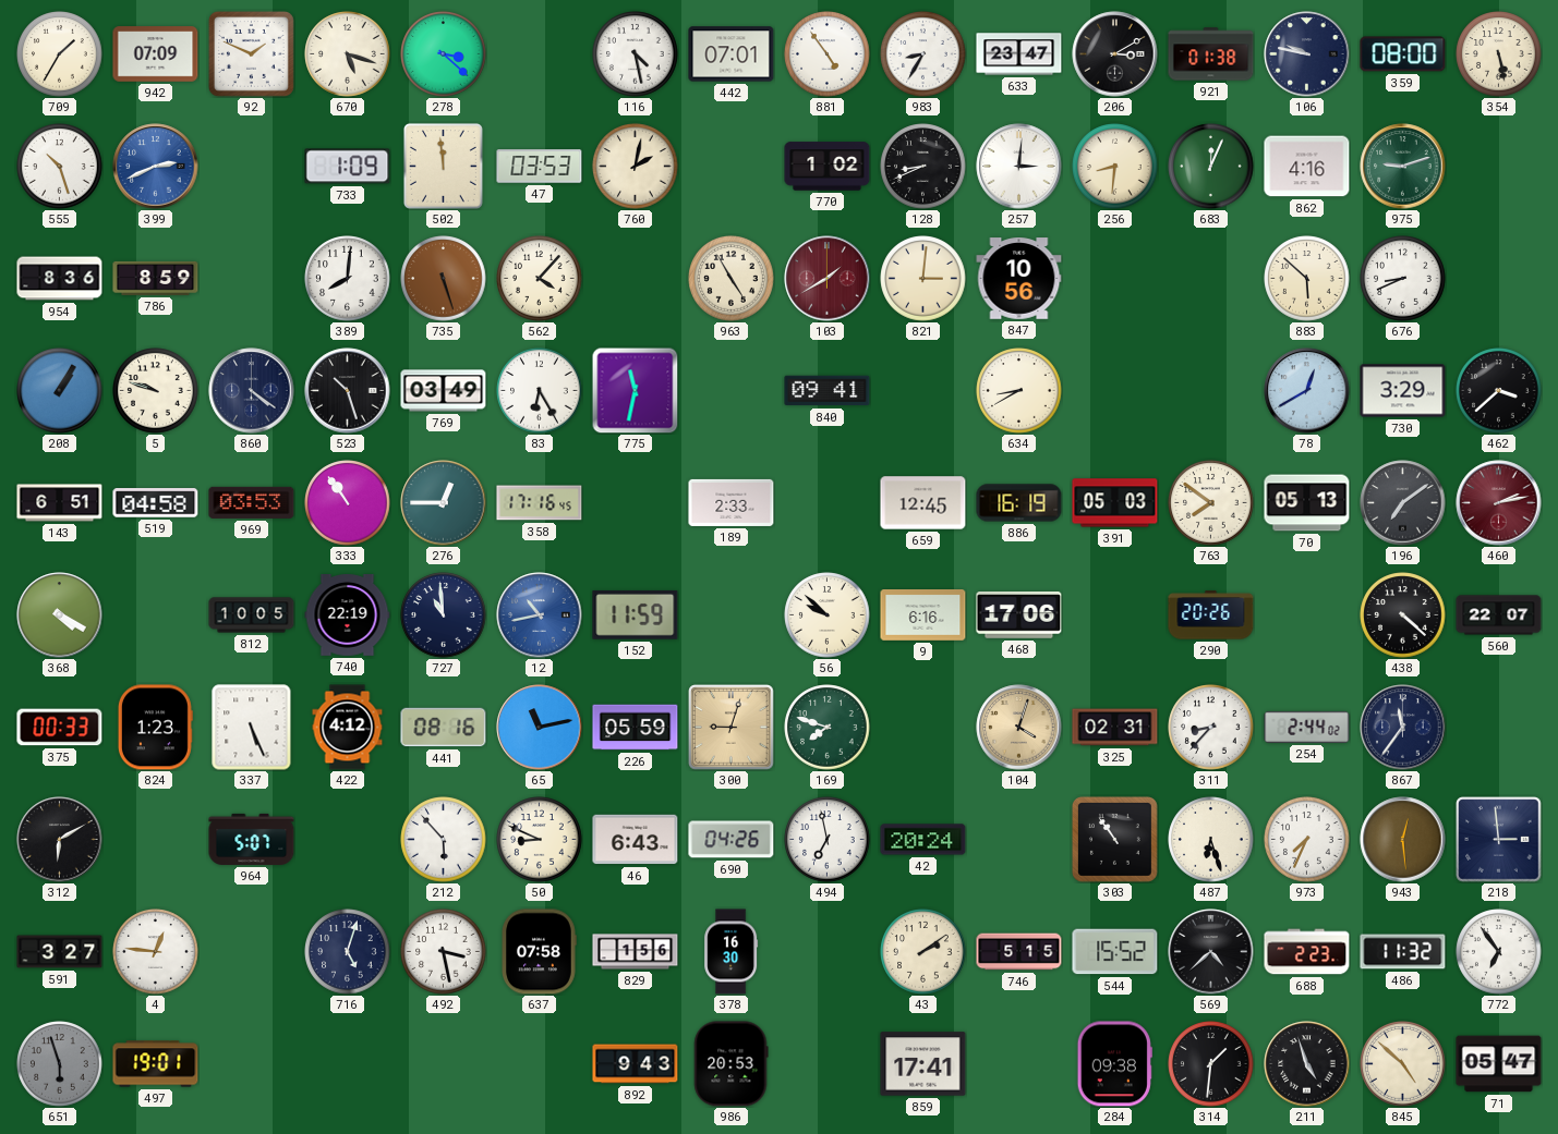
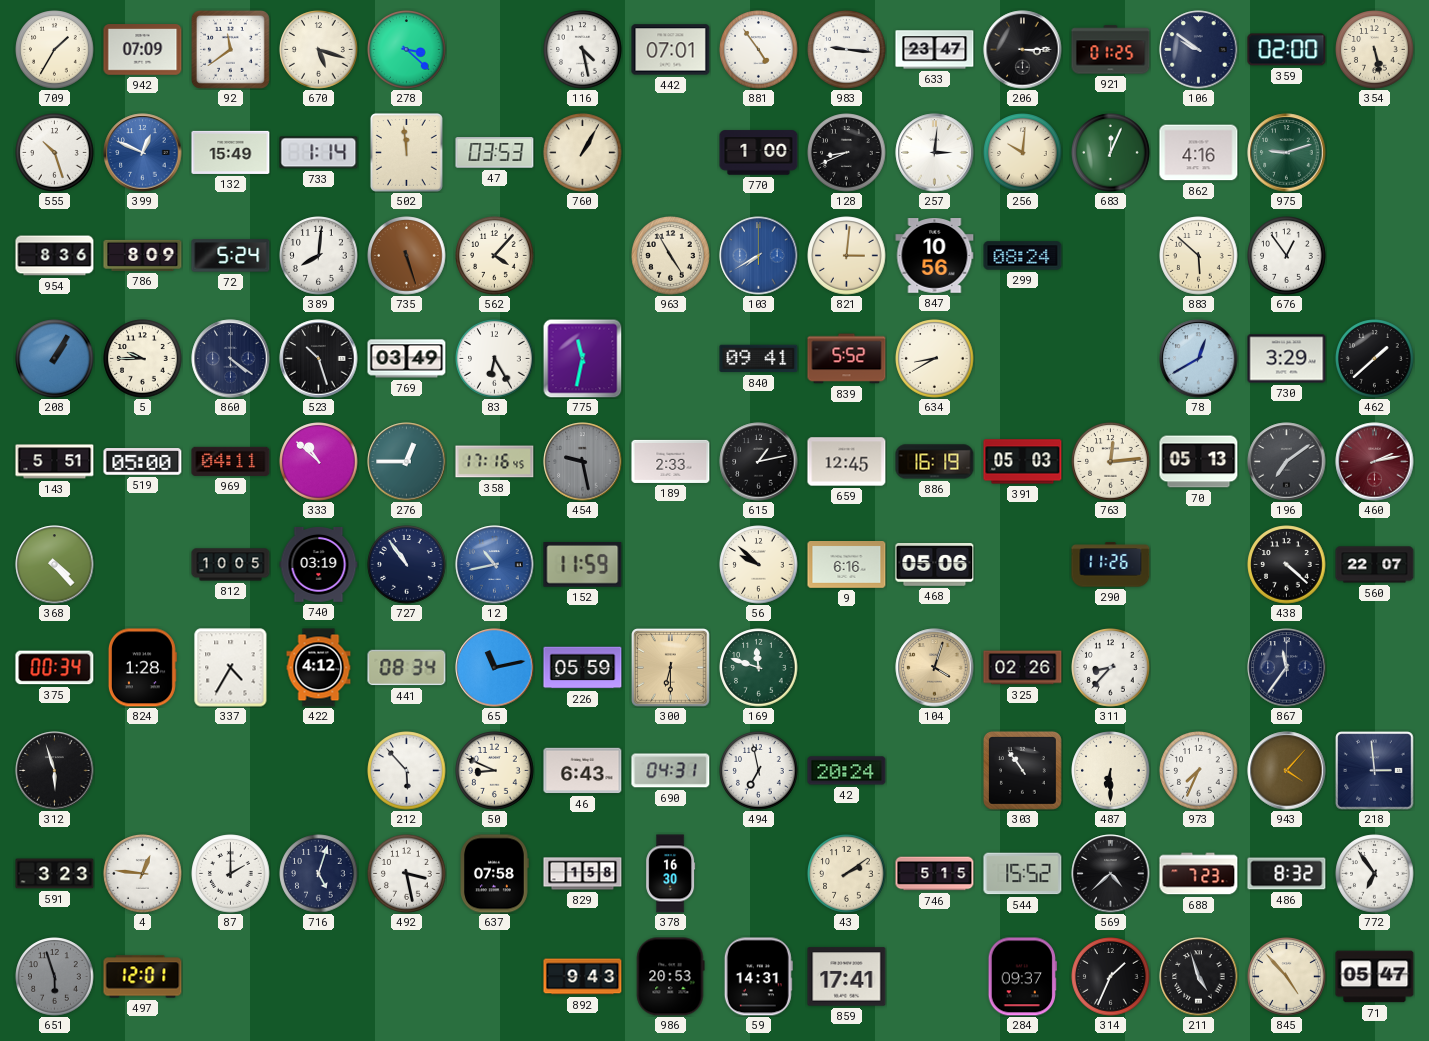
92: 1:49 -> 11:39
983: 8:35 -> 9:16
206: 3:10 -> 3:15
921: 01:38 -> 01:25
106: 9:47 -> 9:51
359: 08:00 -> 02:00
399: 2:41 -> 12:49
132: none -> 15:49
733: 1:09 -> 1:14
760: 2:02 -> 1:05
770: 1:02 -> 1:00
256: 8:31 -> 10:01
786: 8:59 -> 8:09
72: none -> 5:24
103: 1:40 -> 7:40
103 dial: burgundy -> blue
299: none -> 08:24
676: 8:41 -> 12:54
5: 9:48 -> 9:45
839: none -> 5:52
462: 3:38 -> 1:38
143: 6:51 -> 5:51
519: 04:58 -> 05:00
969: 03:53 -> 04:11
333: 10:54 -> 10:52
454: none -> 9:28
615: none -> 1:13
763: 7:51 -> 12:14
368: 4:20 -> 4:23
740: 22:19 -> 03:19
727: 10:59 -> 10:54
468: 17:06 -> 05:06
290: 20:26 -> 11:26
375: 00:33 -> 00:34
824: 1:23 -> 1:28
337: 5:26 -> 4:35
441: 08:16 -> 08:34
300: 9:03 -> 6:30
169: 7:48 -> 11:48
325: 02:31 -> 02:26
254: 2:44 -> none
312: 6:10 -> 5:57
964: 5:07 -> none
690: 04:26 -> 04:31
487: 6:27 -> 6:30
943: 12:29 -> 4:07
591: 3:27 -> 3:23
87: none -> 2:00
829: 1:56 -> 1:58
688: 2:23 -> 7:23
486: 11:32 -> 8:32
497: 19:01 -> 12:01
59: none -> 14:31
284: 09:38 -> 09:37
314: 1:31 -> 1:34
845: 4:52 -> 4:53
